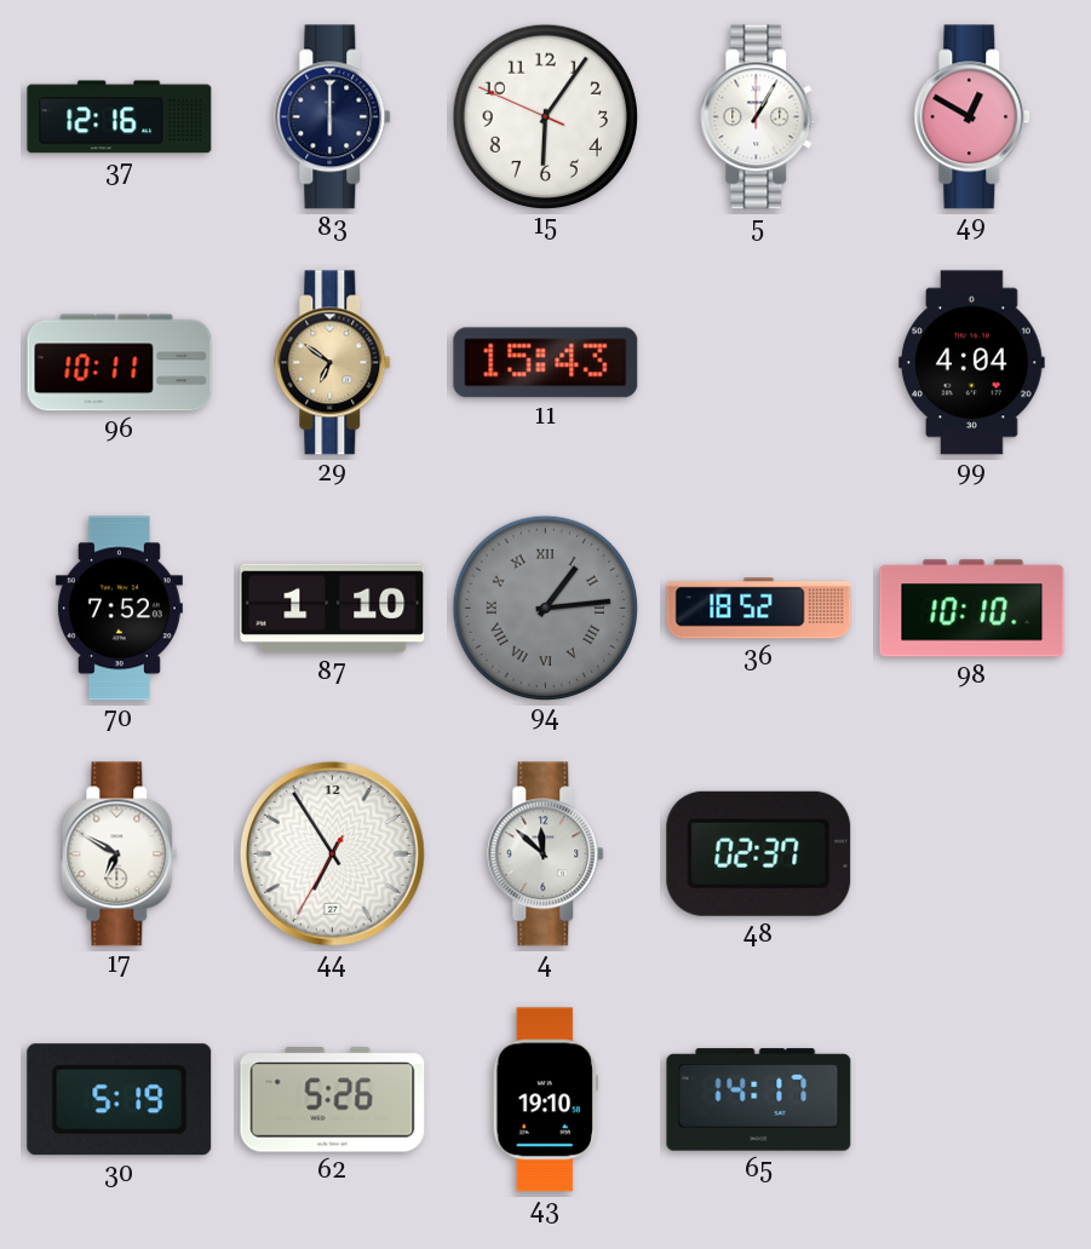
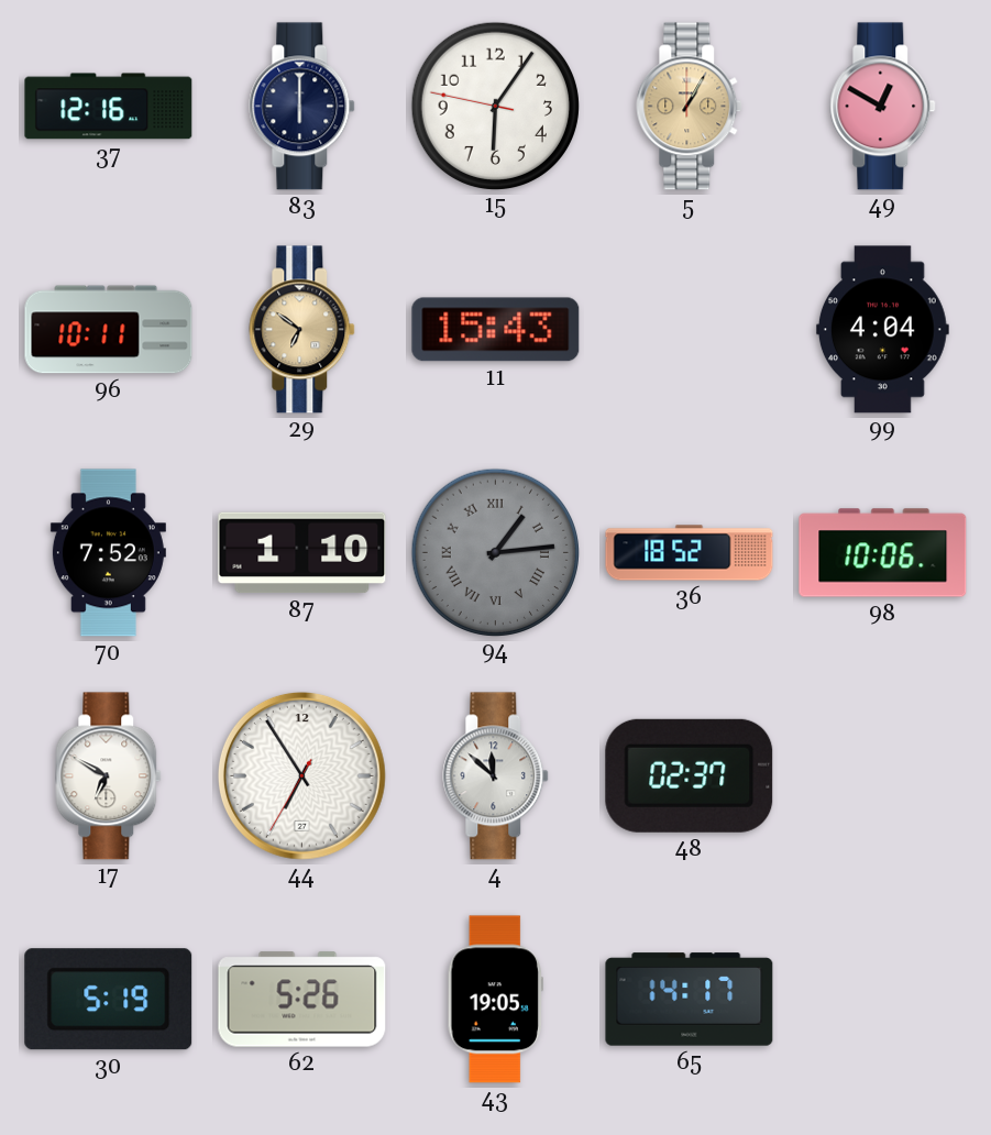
15: 6:05:49 -> 6:05:47
5 dial: white -> champagne
98: 10:10 -> 10:06
43: 19:10 -> 19:05
